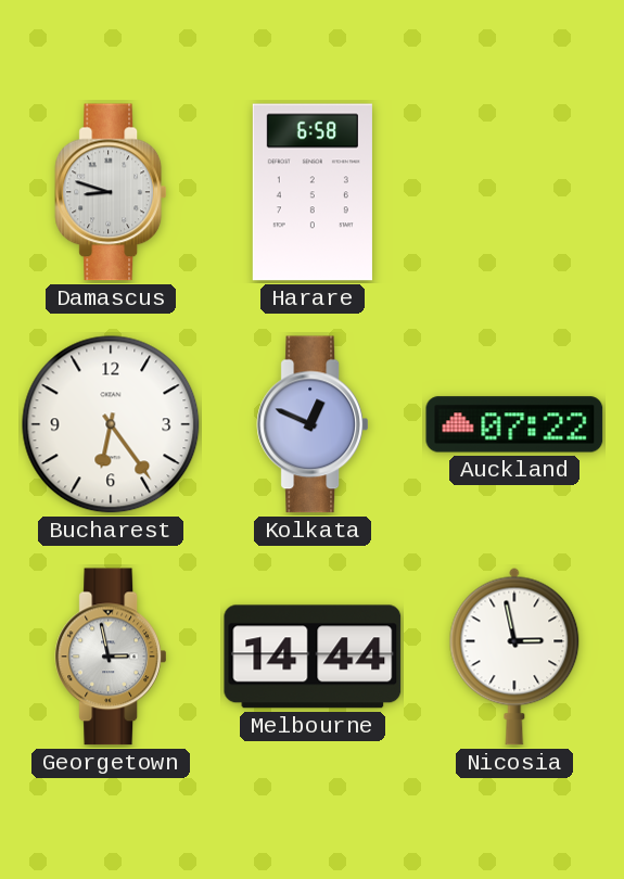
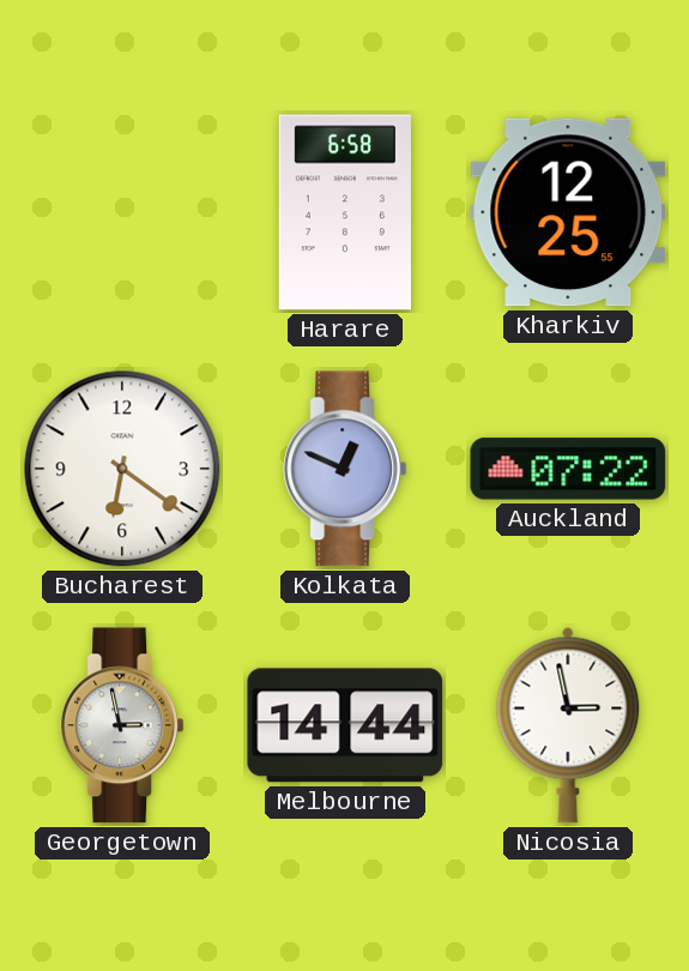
Damascus: 8:48 -> none
Kharkiv: none -> 12:25
Bucharest: 6:24 -> 6:21
